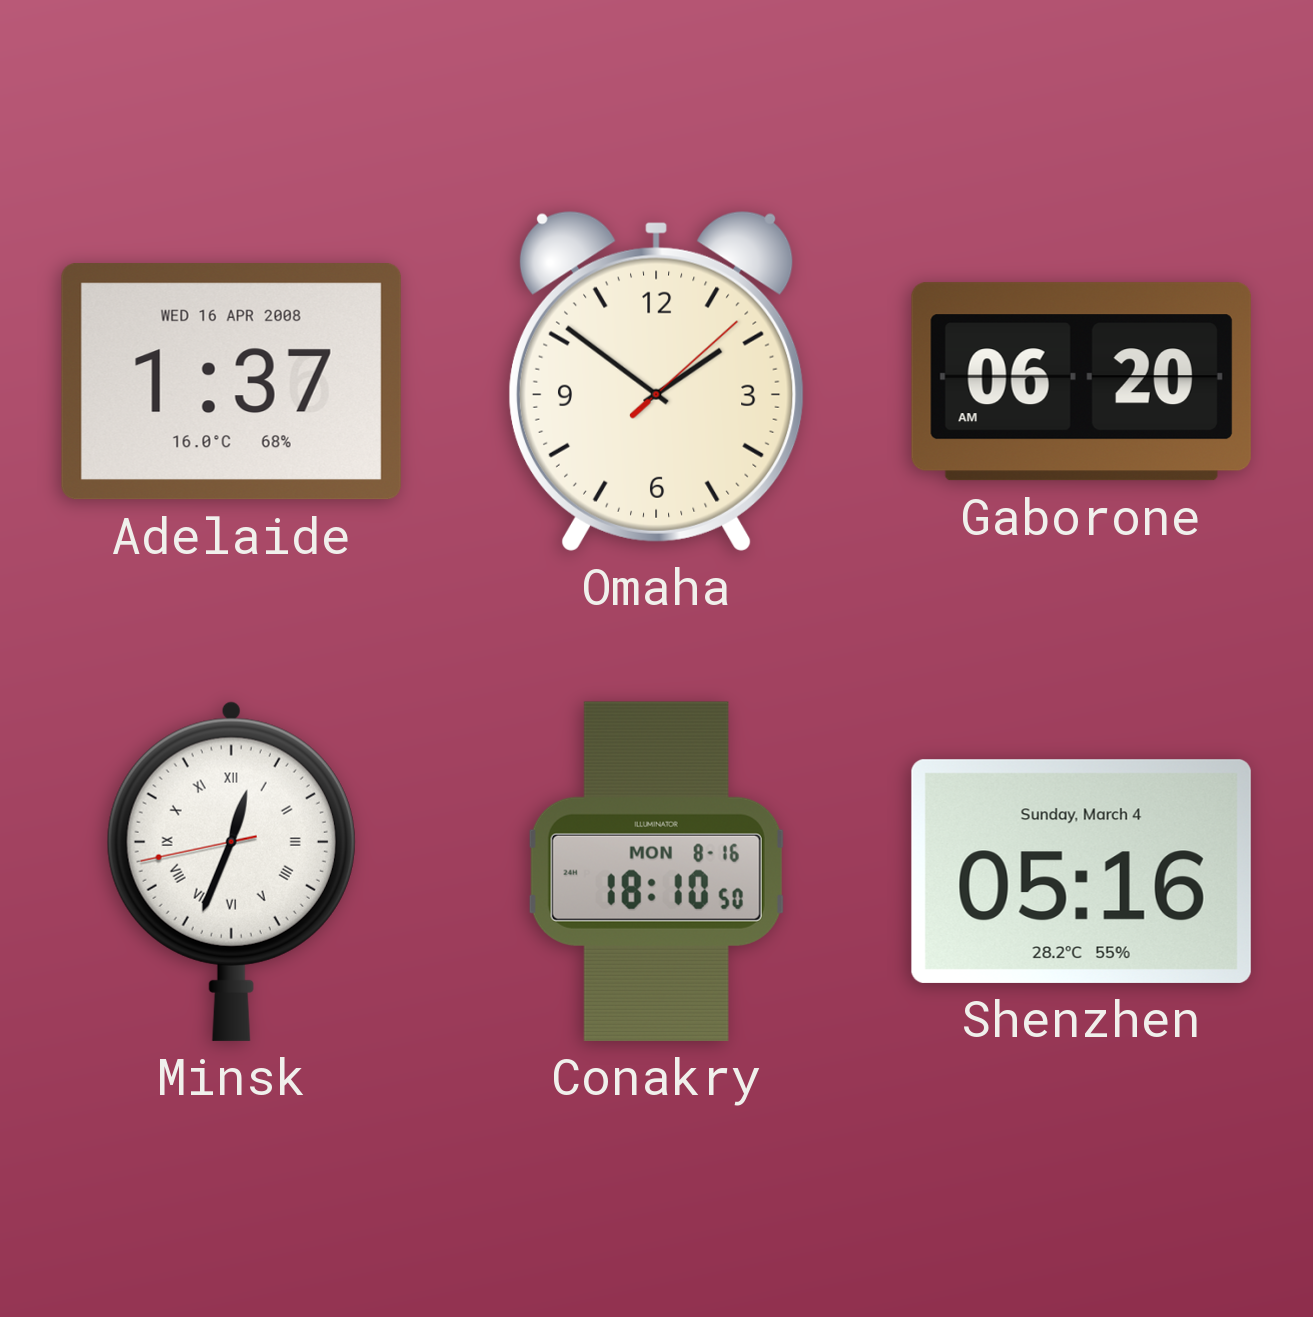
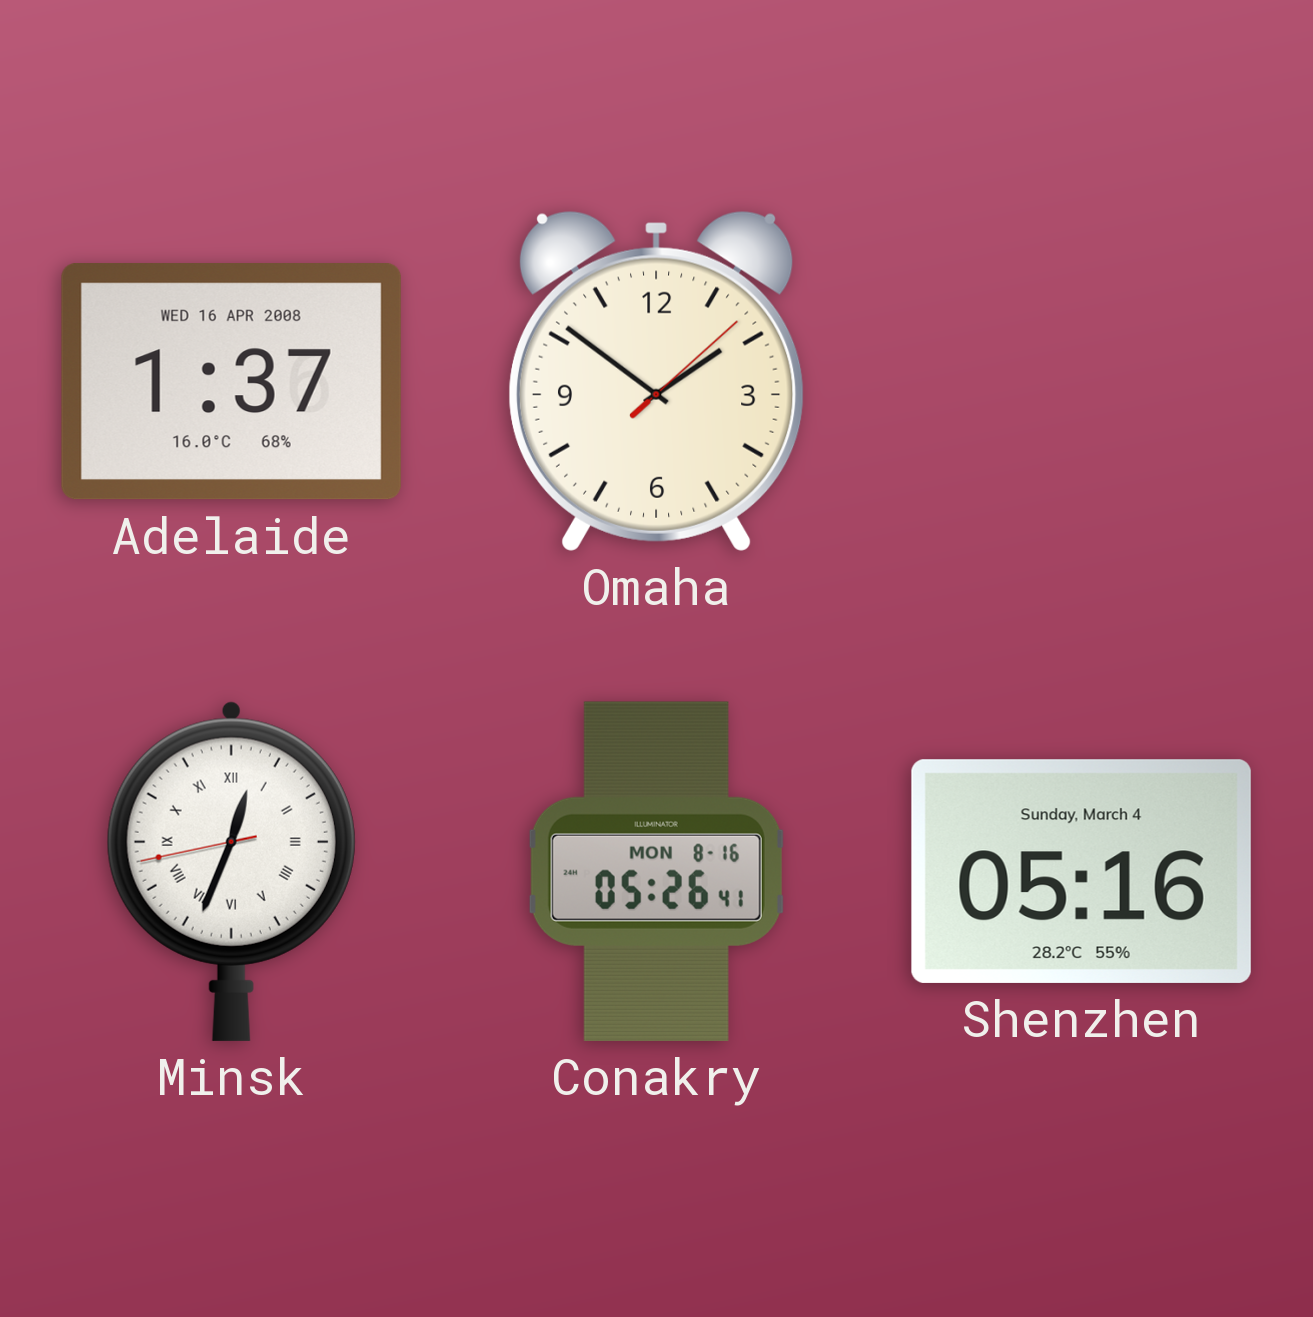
Gaborone: 06:20 -> none
Conakry: 18:10 -> 05:26
